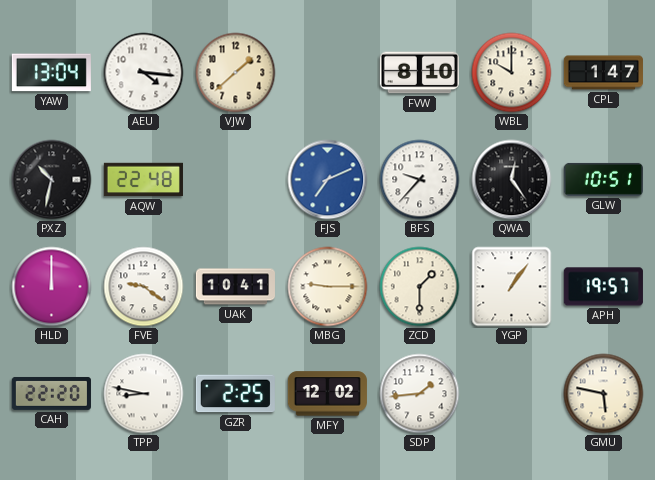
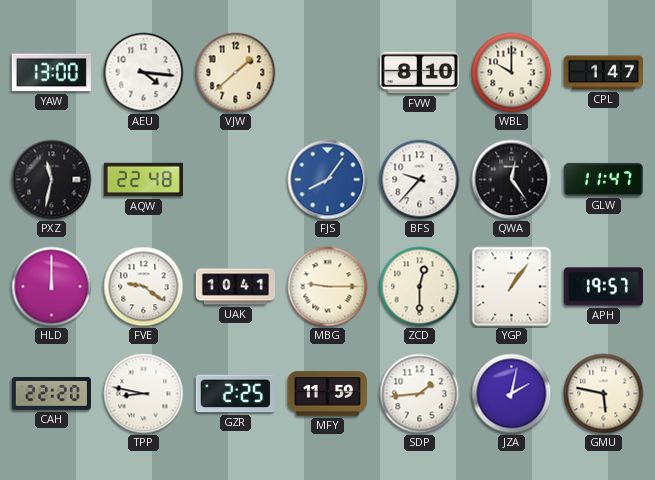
YAW: 13:04 -> 13:00
PXZ: 10:32 -> 11:32
FJS: 7:11 -> 8:06
GLW: 10:51 -> 11:47
ZCD: 1:30 -> 12:30
MFY: 12:02 -> 11:59
JZA: none -> 2:02
